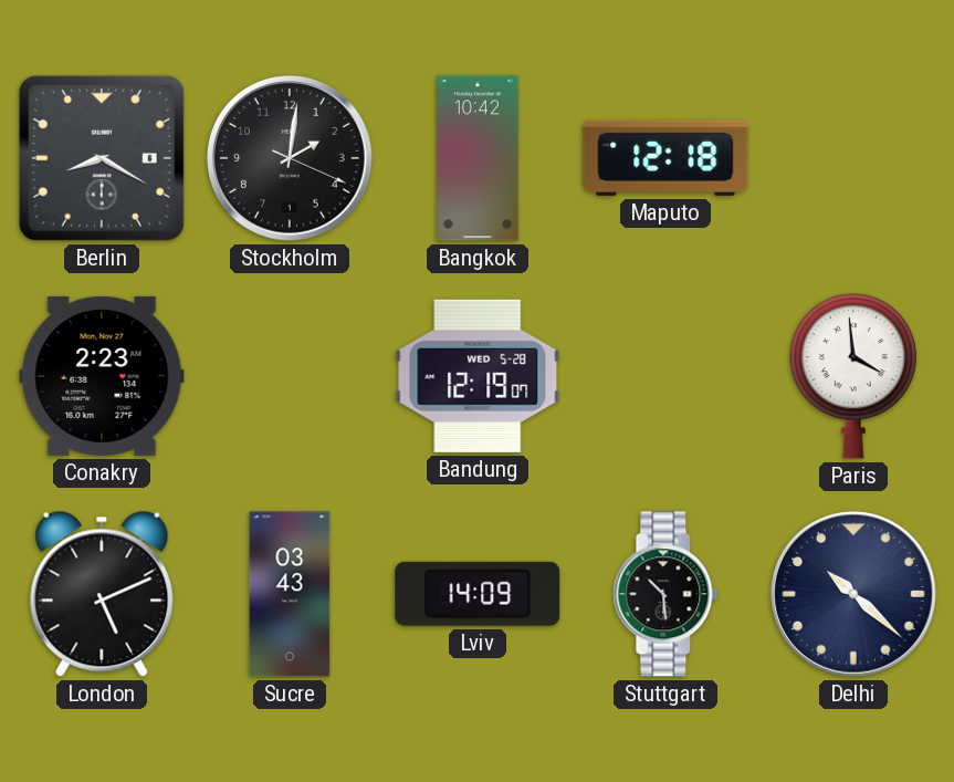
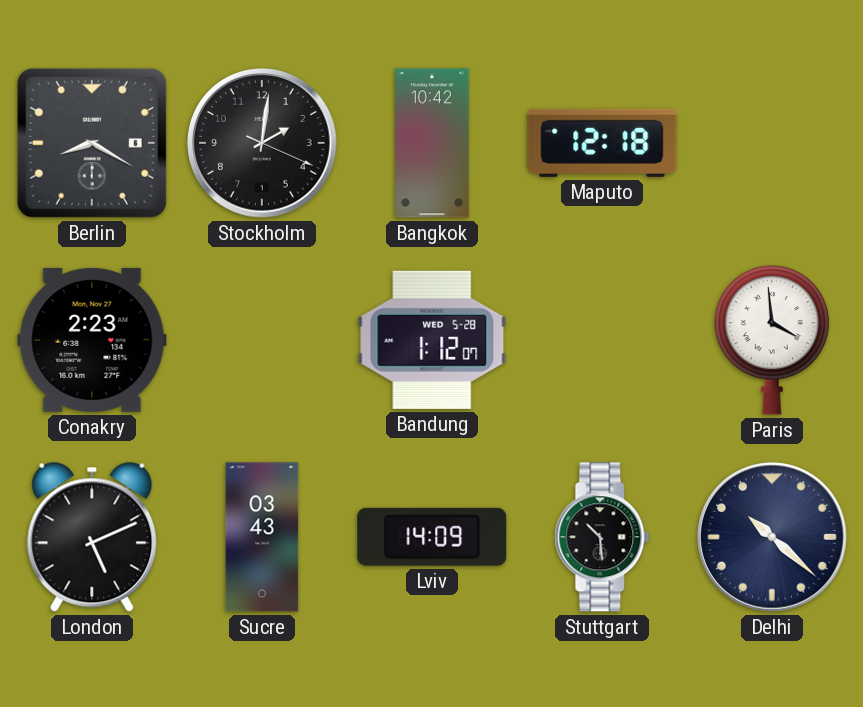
Bandung: 12:19 -> 1:12
